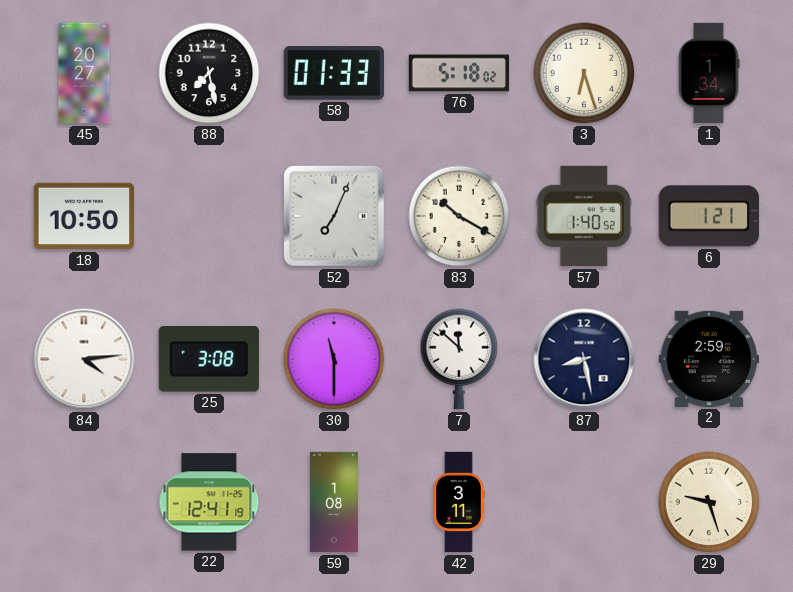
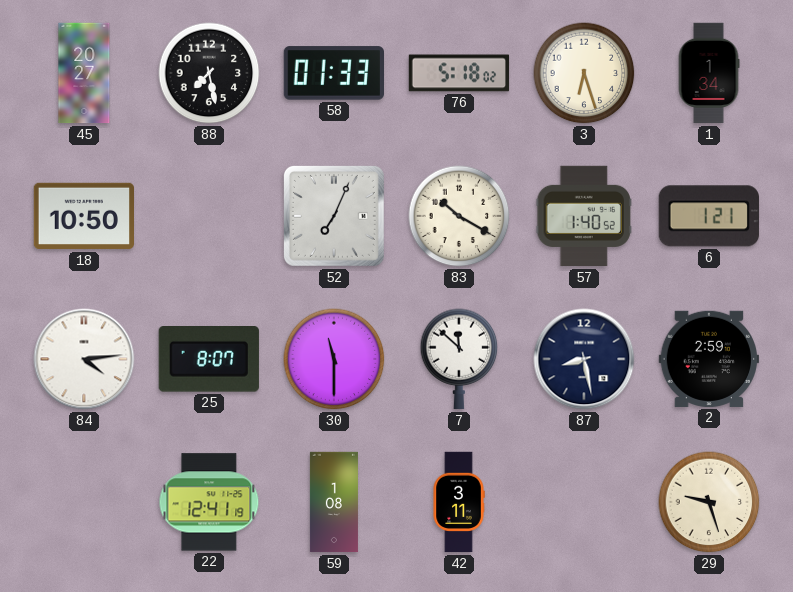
25: 3:08 -> 8:07
